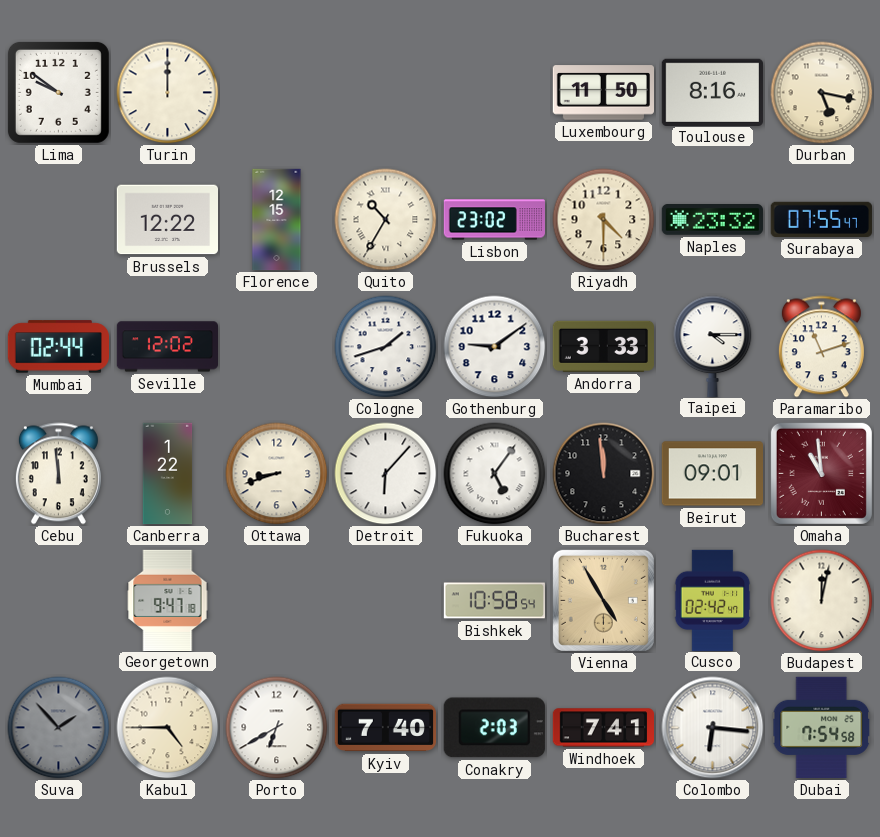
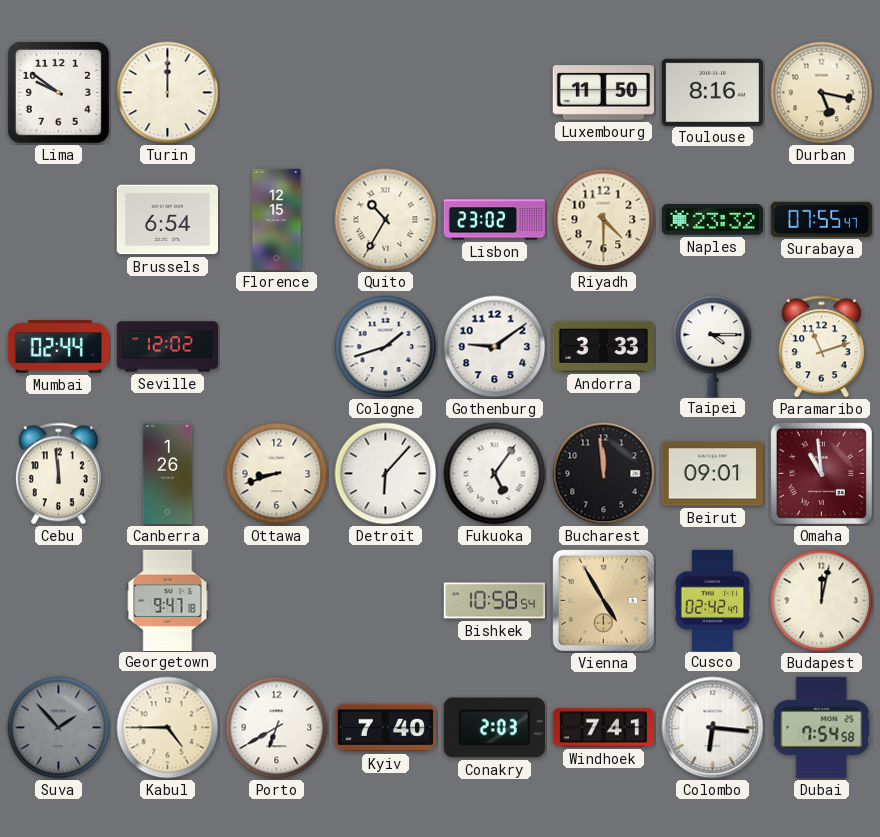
Brussels: 12:22 -> 6:54
Canberra: 1:22 -> 1:26
